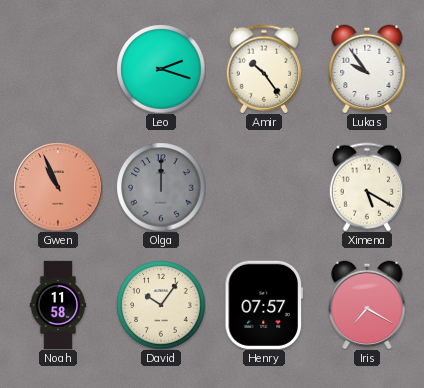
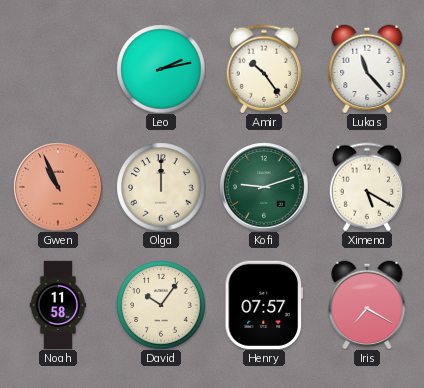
Leo: 2:18 -> 2:13
Lukas: 9:54 -> 11:23
Olga dial: grey -> cream
Kofi: none -> 9:12
